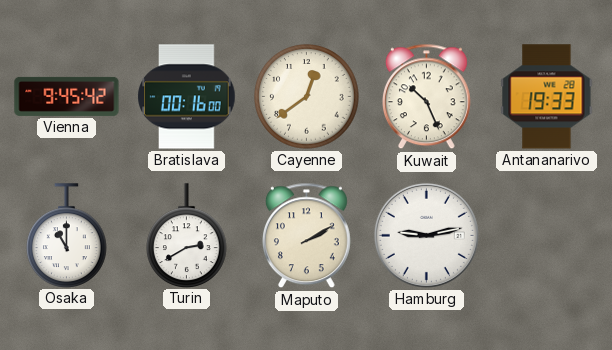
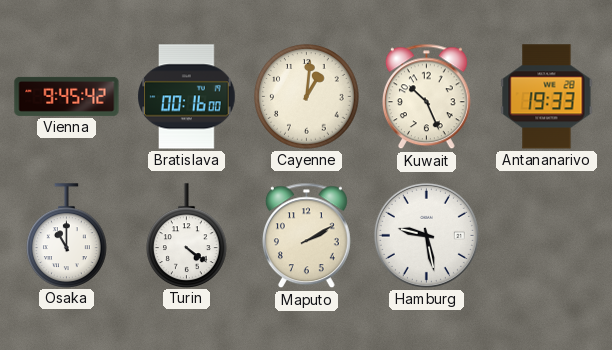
Cayenne: 12:39 -> 1:01
Turin: 2:40 -> 4:21
Hamburg: 9:13 -> 9:28
